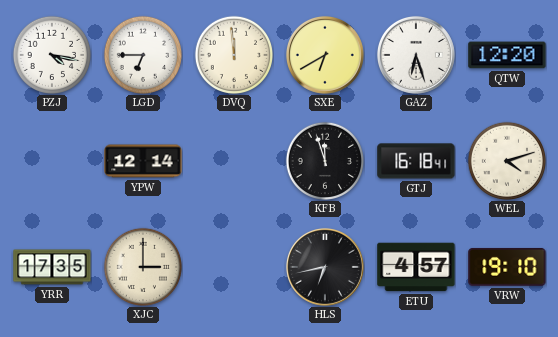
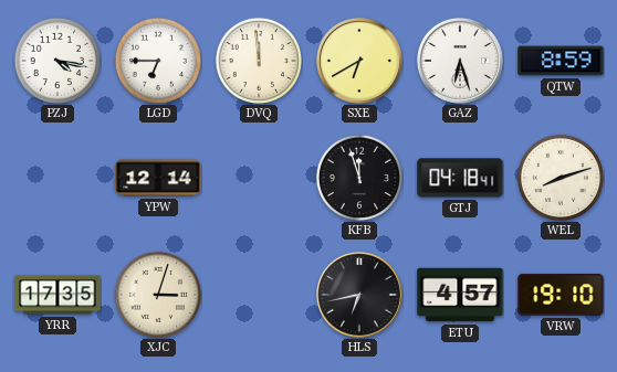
QTW: 12:20 -> 8:59
GTJ: 16:18 -> 04:18
WEL: 4:12 -> 8:12
XJC: 3:00 -> 3:03
